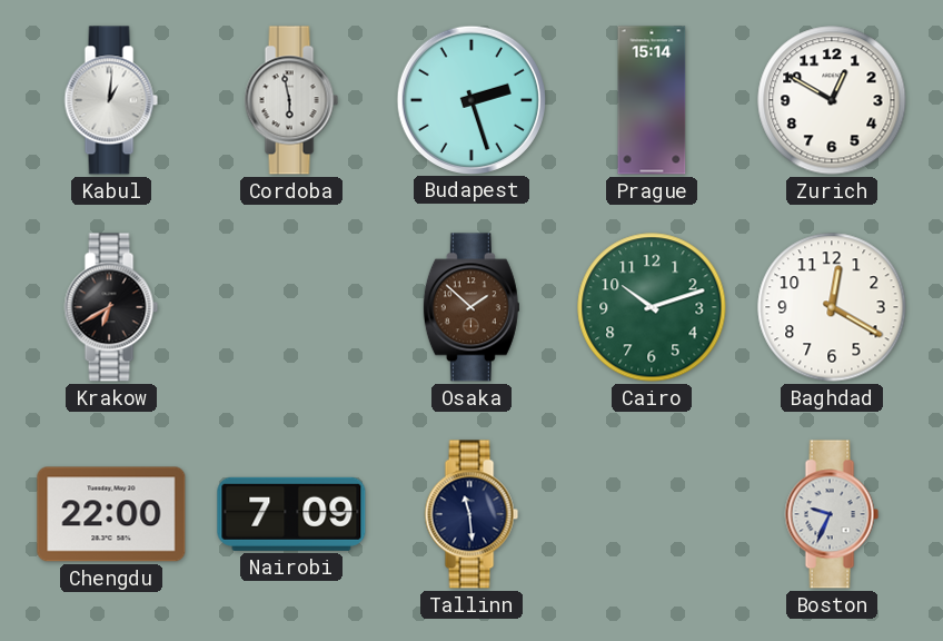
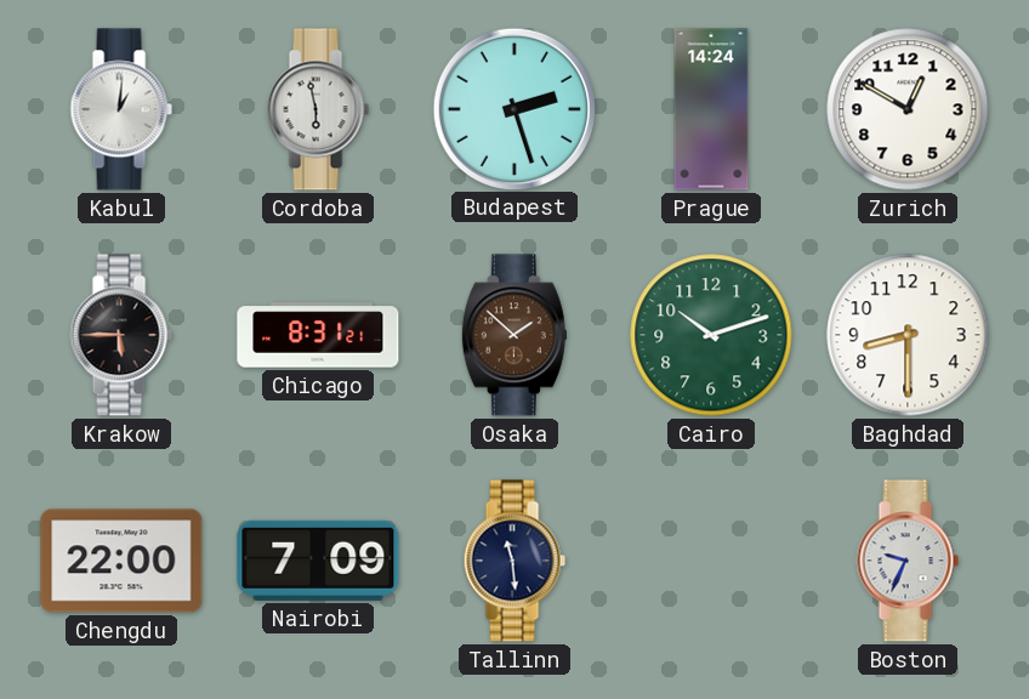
Prague: 15:14 -> 14:24
Krakow: 6:40 -> 5:45
Chicago: none -> 8:31
Baghdad: 12:20 -> 8:30
